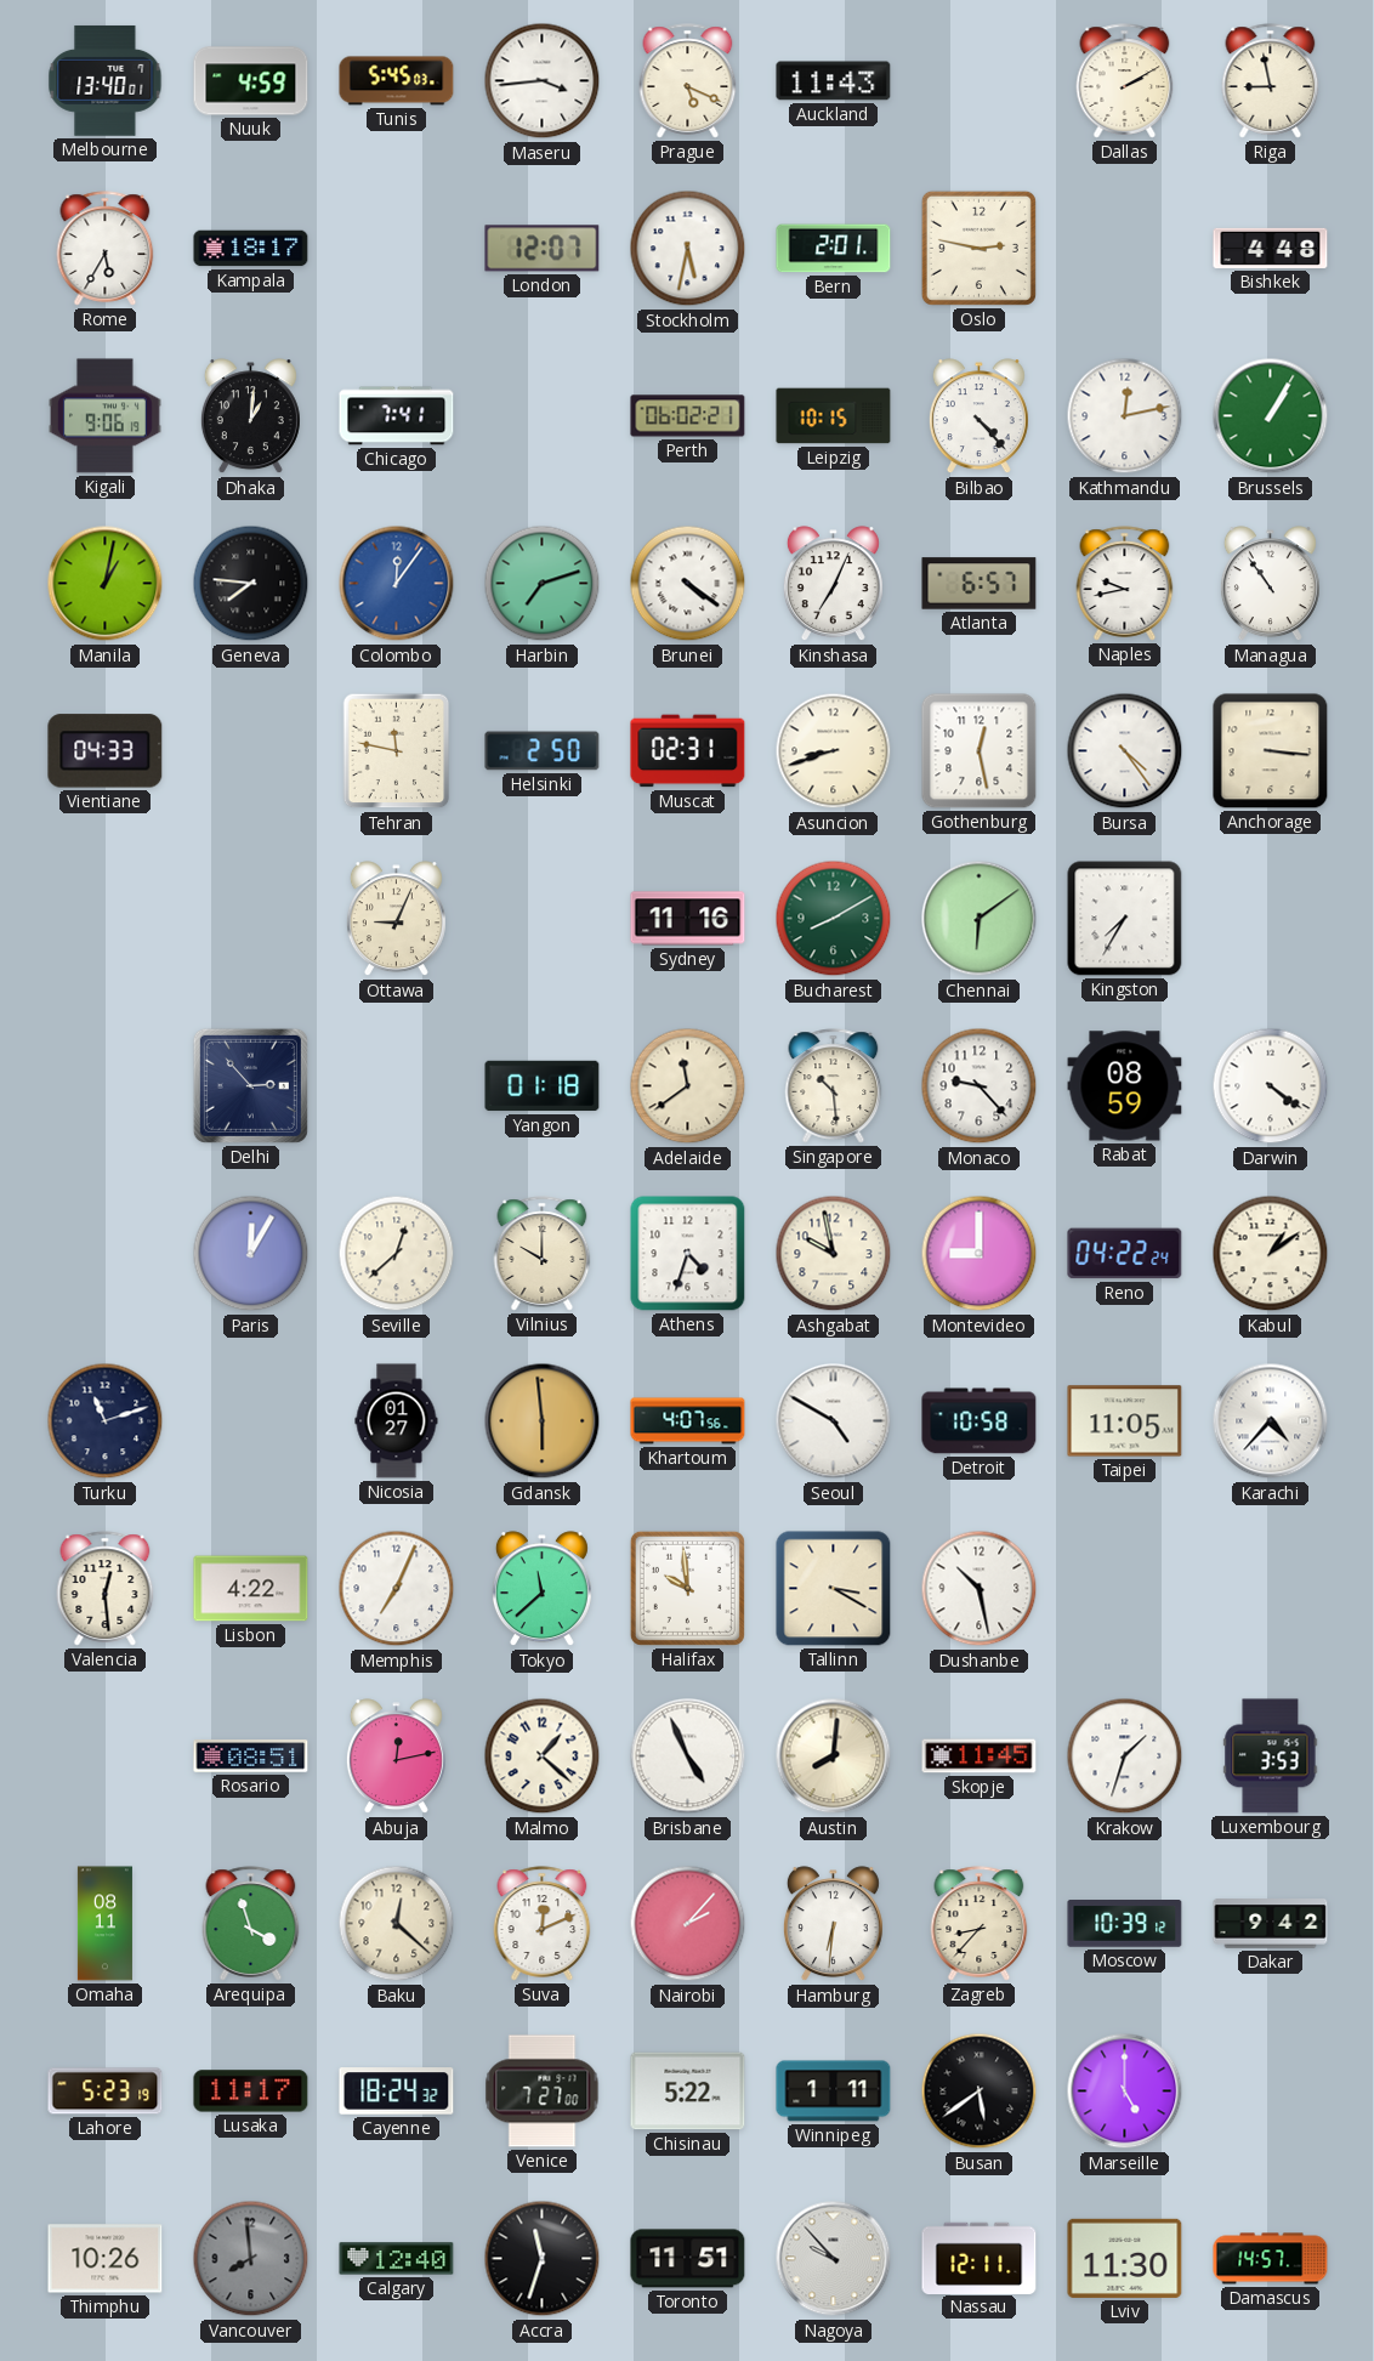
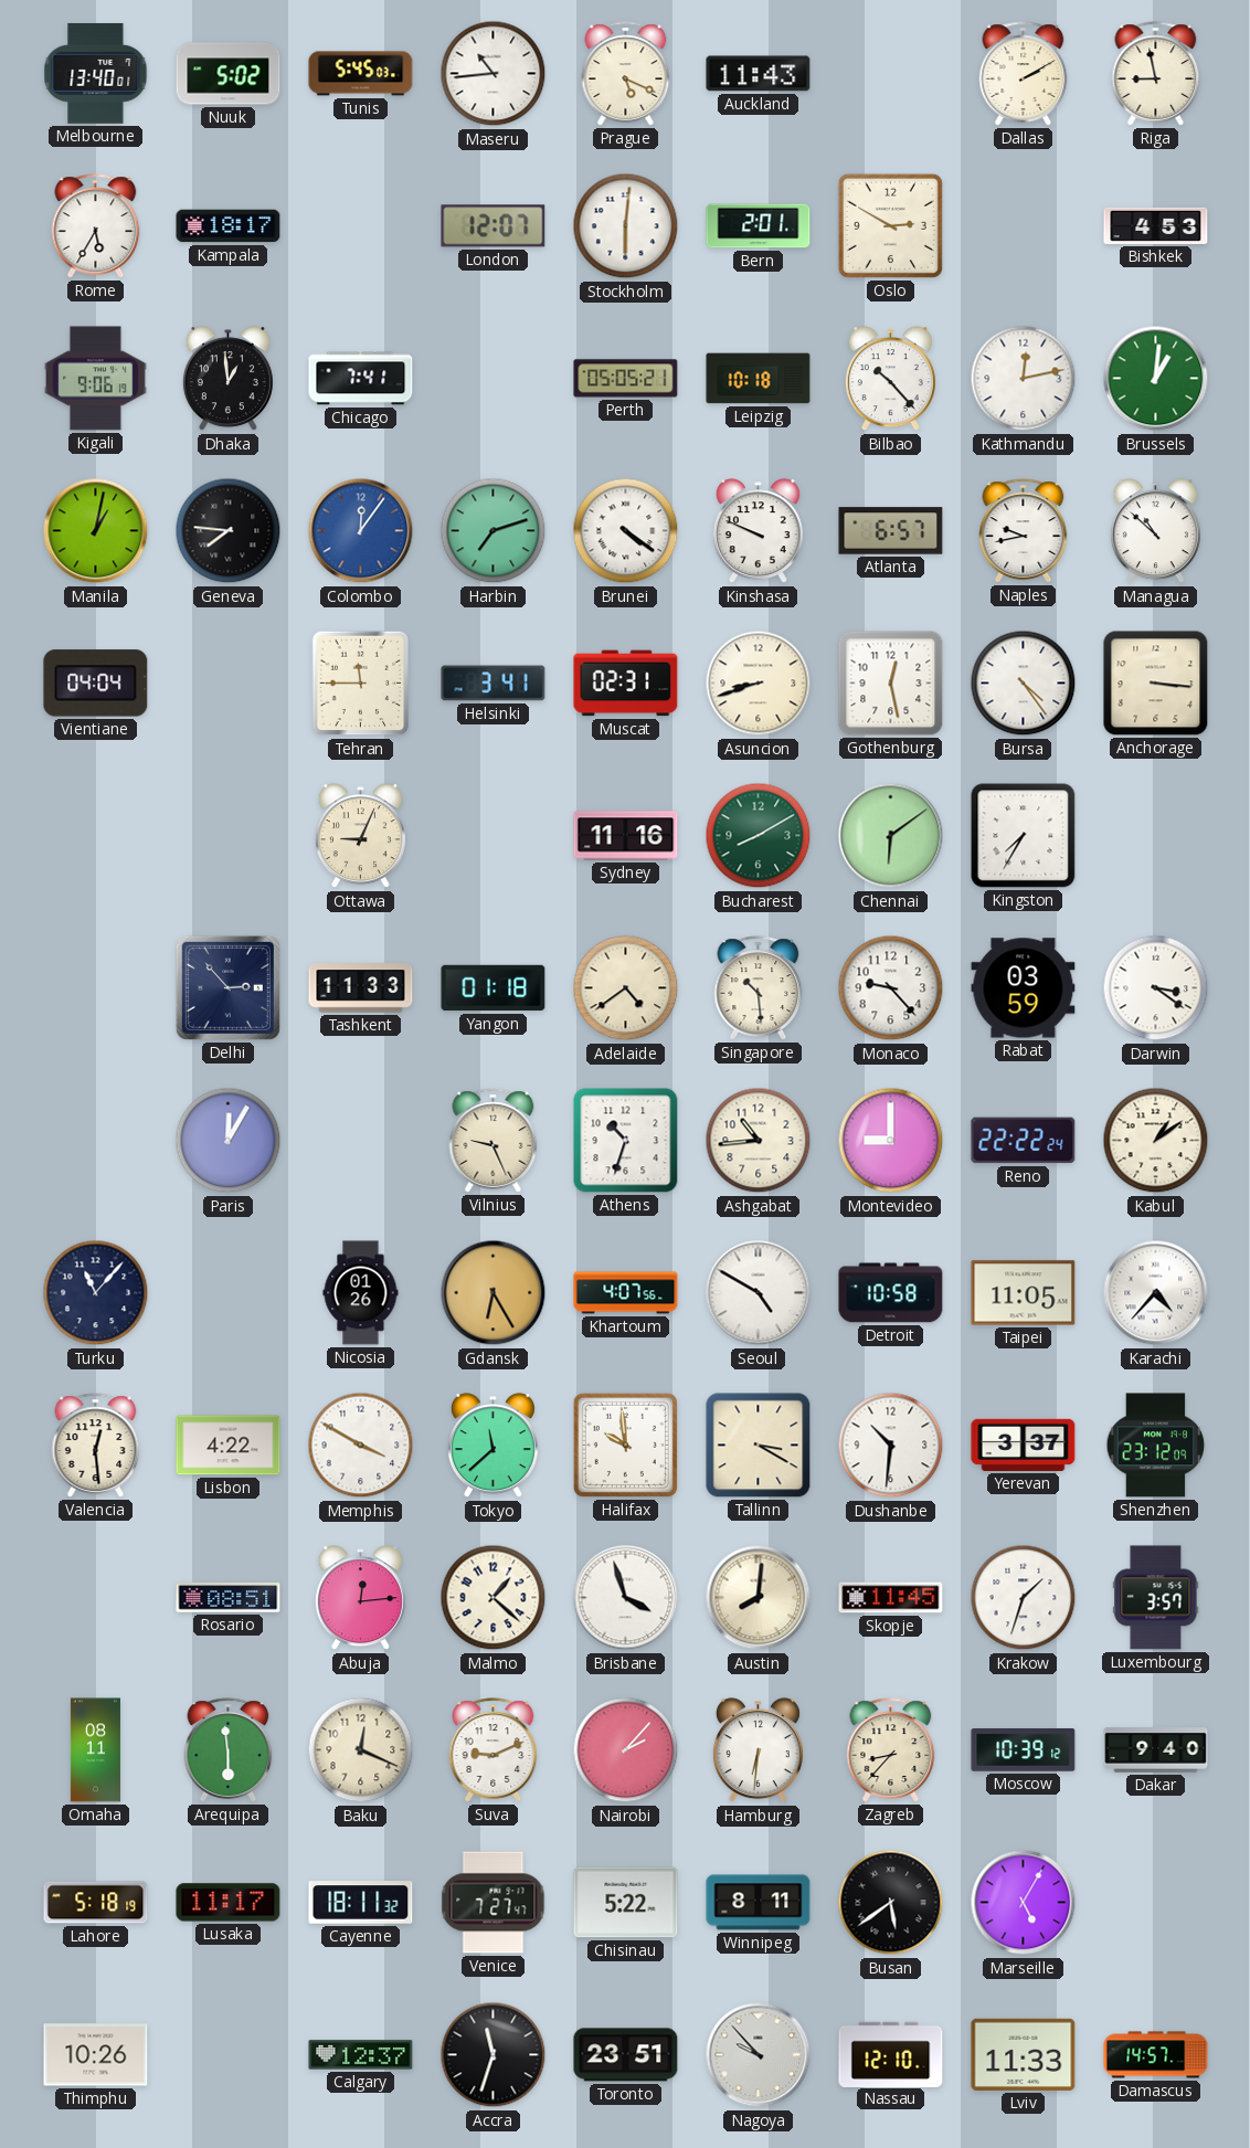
Nuuk: 4:59 -> 5:02
Maseru: 3:44 -> 10:44
Stockholm: 5:32 -> 6:01
Oslo: 2:47 -> 2:50
Bishkek: 4:48 -> 4:53
Dhaka: 1:01 -> 12:59
Perth: 06:02 -> 05:05
Leipzig: 10:15 -> 10:18
Bilbao: 4:23 -> 10:23
Brussels: 1:05 -> 1:01
Kinshasa: 7:04 -> 9:49
Managua: 10:54 -> 10:52
Vientiane: 04:33 -> 04:04
Tehran: 11:47 -> 11:45
Helsinki: 2:50 -> 3:41
Tashkent: none -> 11:33
Adelaide: 11:39 -> 4:39
Rabat: 08:59 -> 03:59
Darwin: 4:21 -> 3:21
Seville: 12:38 -> none
Vilnius: 10:00 -> 9:26
Athens: 4:33 -> 10:33
Ashgabat: 9:58 -> 10:44
Reno: 04:22 -> 22:22
Turku: 11:12 -> 11:07
Nicosia: 01:27 -> 01:26
Gdansk: 5:59 -> 6:25
Memphis: 7:04 -> 3:50
Dushanbe: 10:28 -> 10:31
Yerevan: none -> 3:37
Shenzhen: none -> 23:12
Abuja: 12:13 -> 12:14
Brisbane: 4:56 -> 3:57
Luxembourg: 3:53 -> 3:57
Arequipa: 3:57 -> 5:59
Baku: 12:22 -> 12:19
Suva: 12:11 -> 9:11
Dakar: 9:42 -> 9:40
Lahore: 5:23 -> 5:18
Cayenne: 18:24 -> 18:11
Venice: 7:27:00 -> 7:27:47
Winnipeg: 1:11 -> 8:11
Marseille: 5:00 -> 5:05
Vancouver: 7:59 -> none
Calgary: 12:40 -> 12:37
Toronto: 11:51 -> 23:51
Nassau: 12:11 -> 12:10
Lviv: 11:30 -> 11:33
